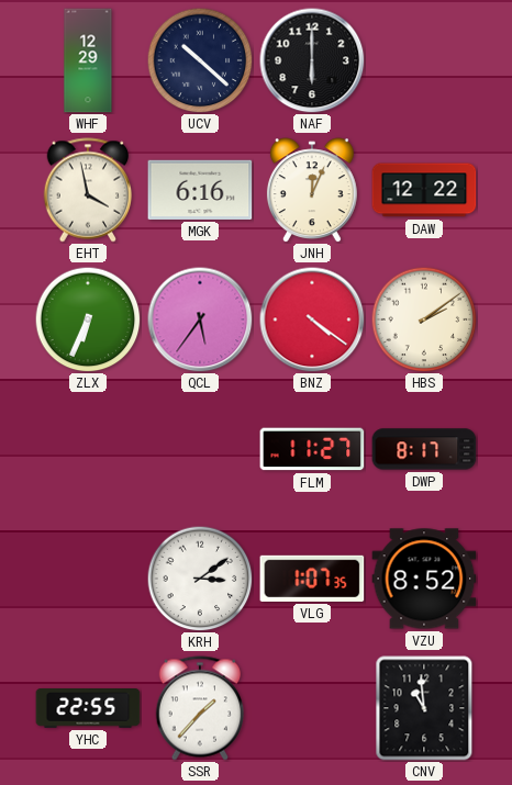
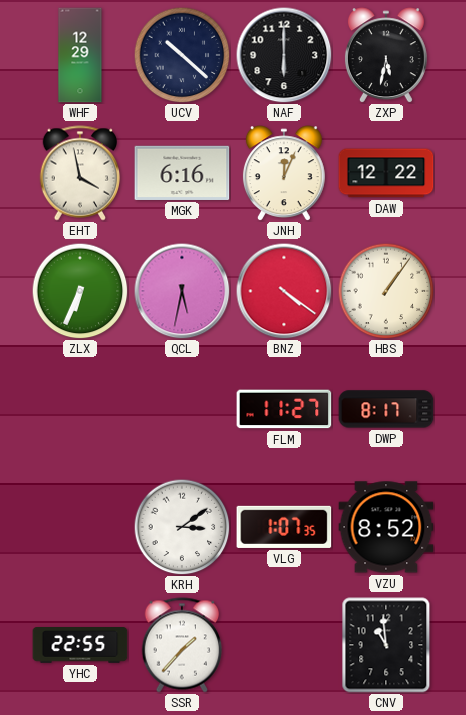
ZXP: none -> 5:32
QCL: 5:36 -> 5:32
HBS: 2:09 -> 1:06
